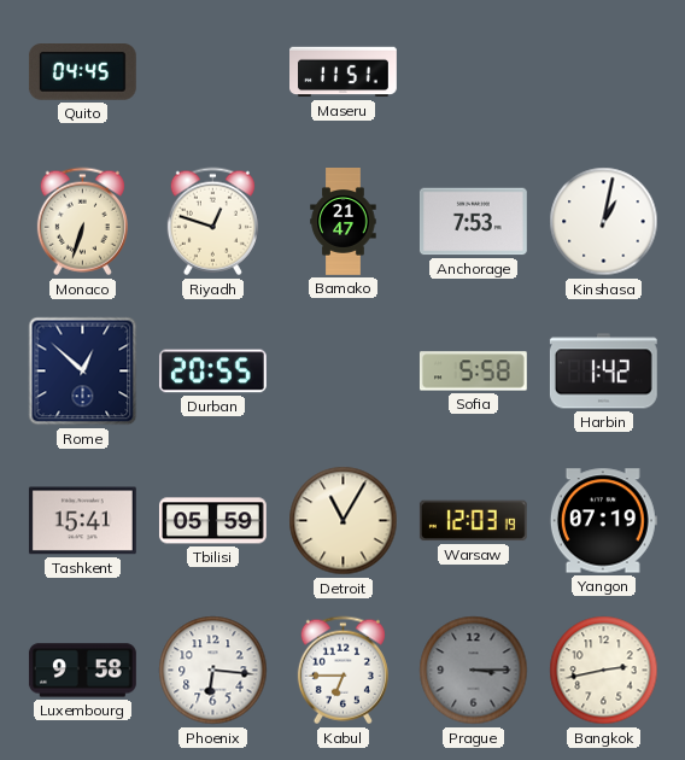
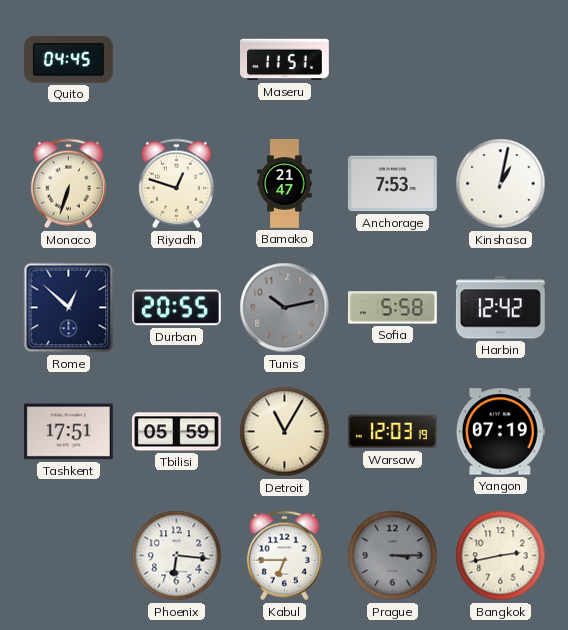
Tunis: none -> 10:13
Harbin: 1:42 -> 12:42
Tashkent: 15:41 -> 17:51
Luxembourg: 9:58 -> none
